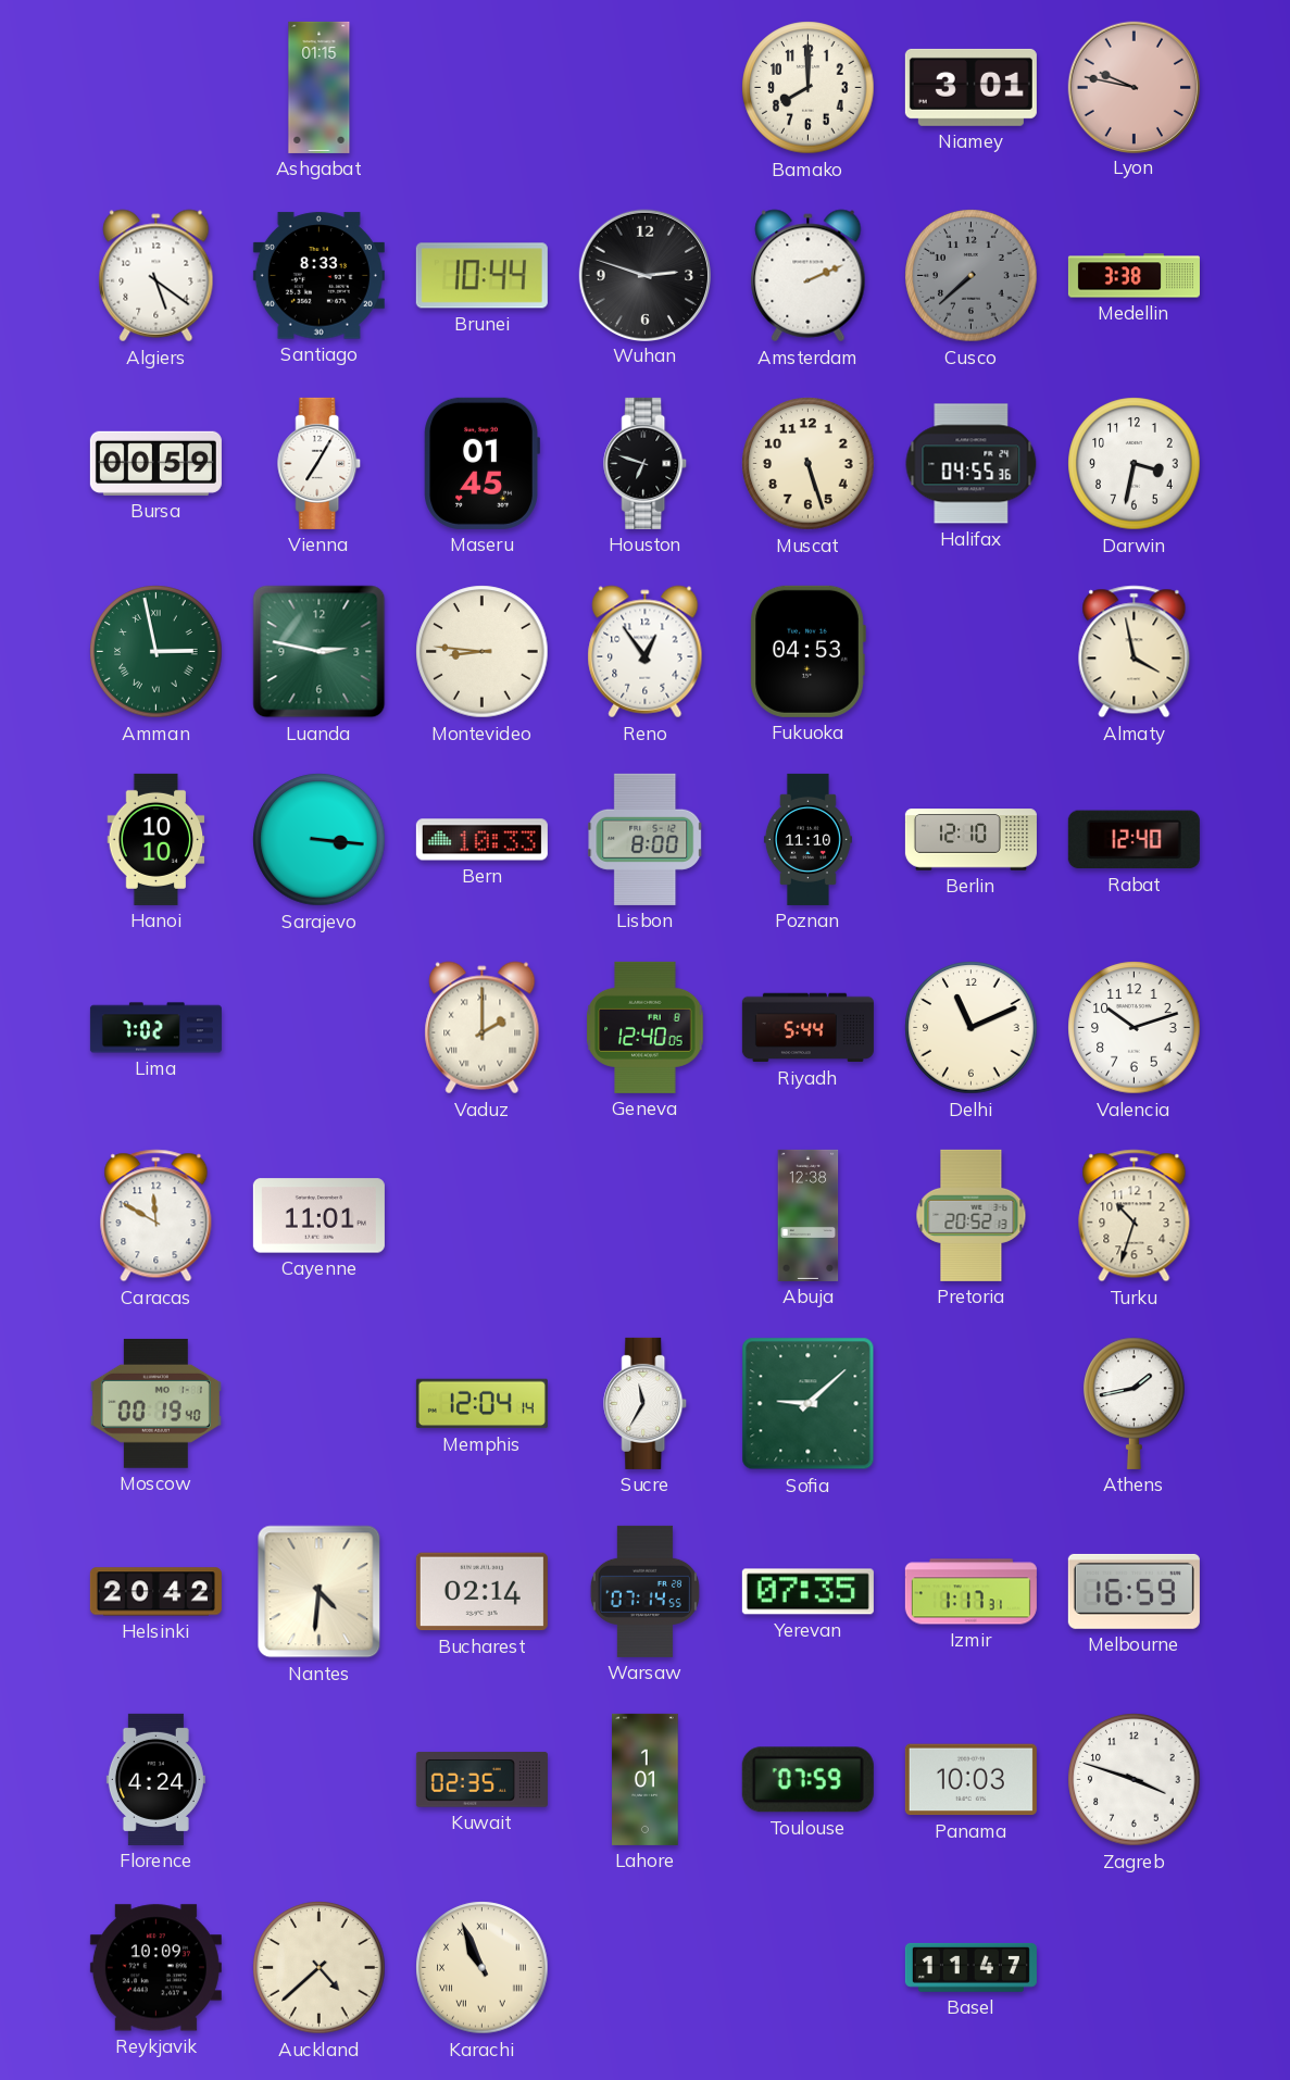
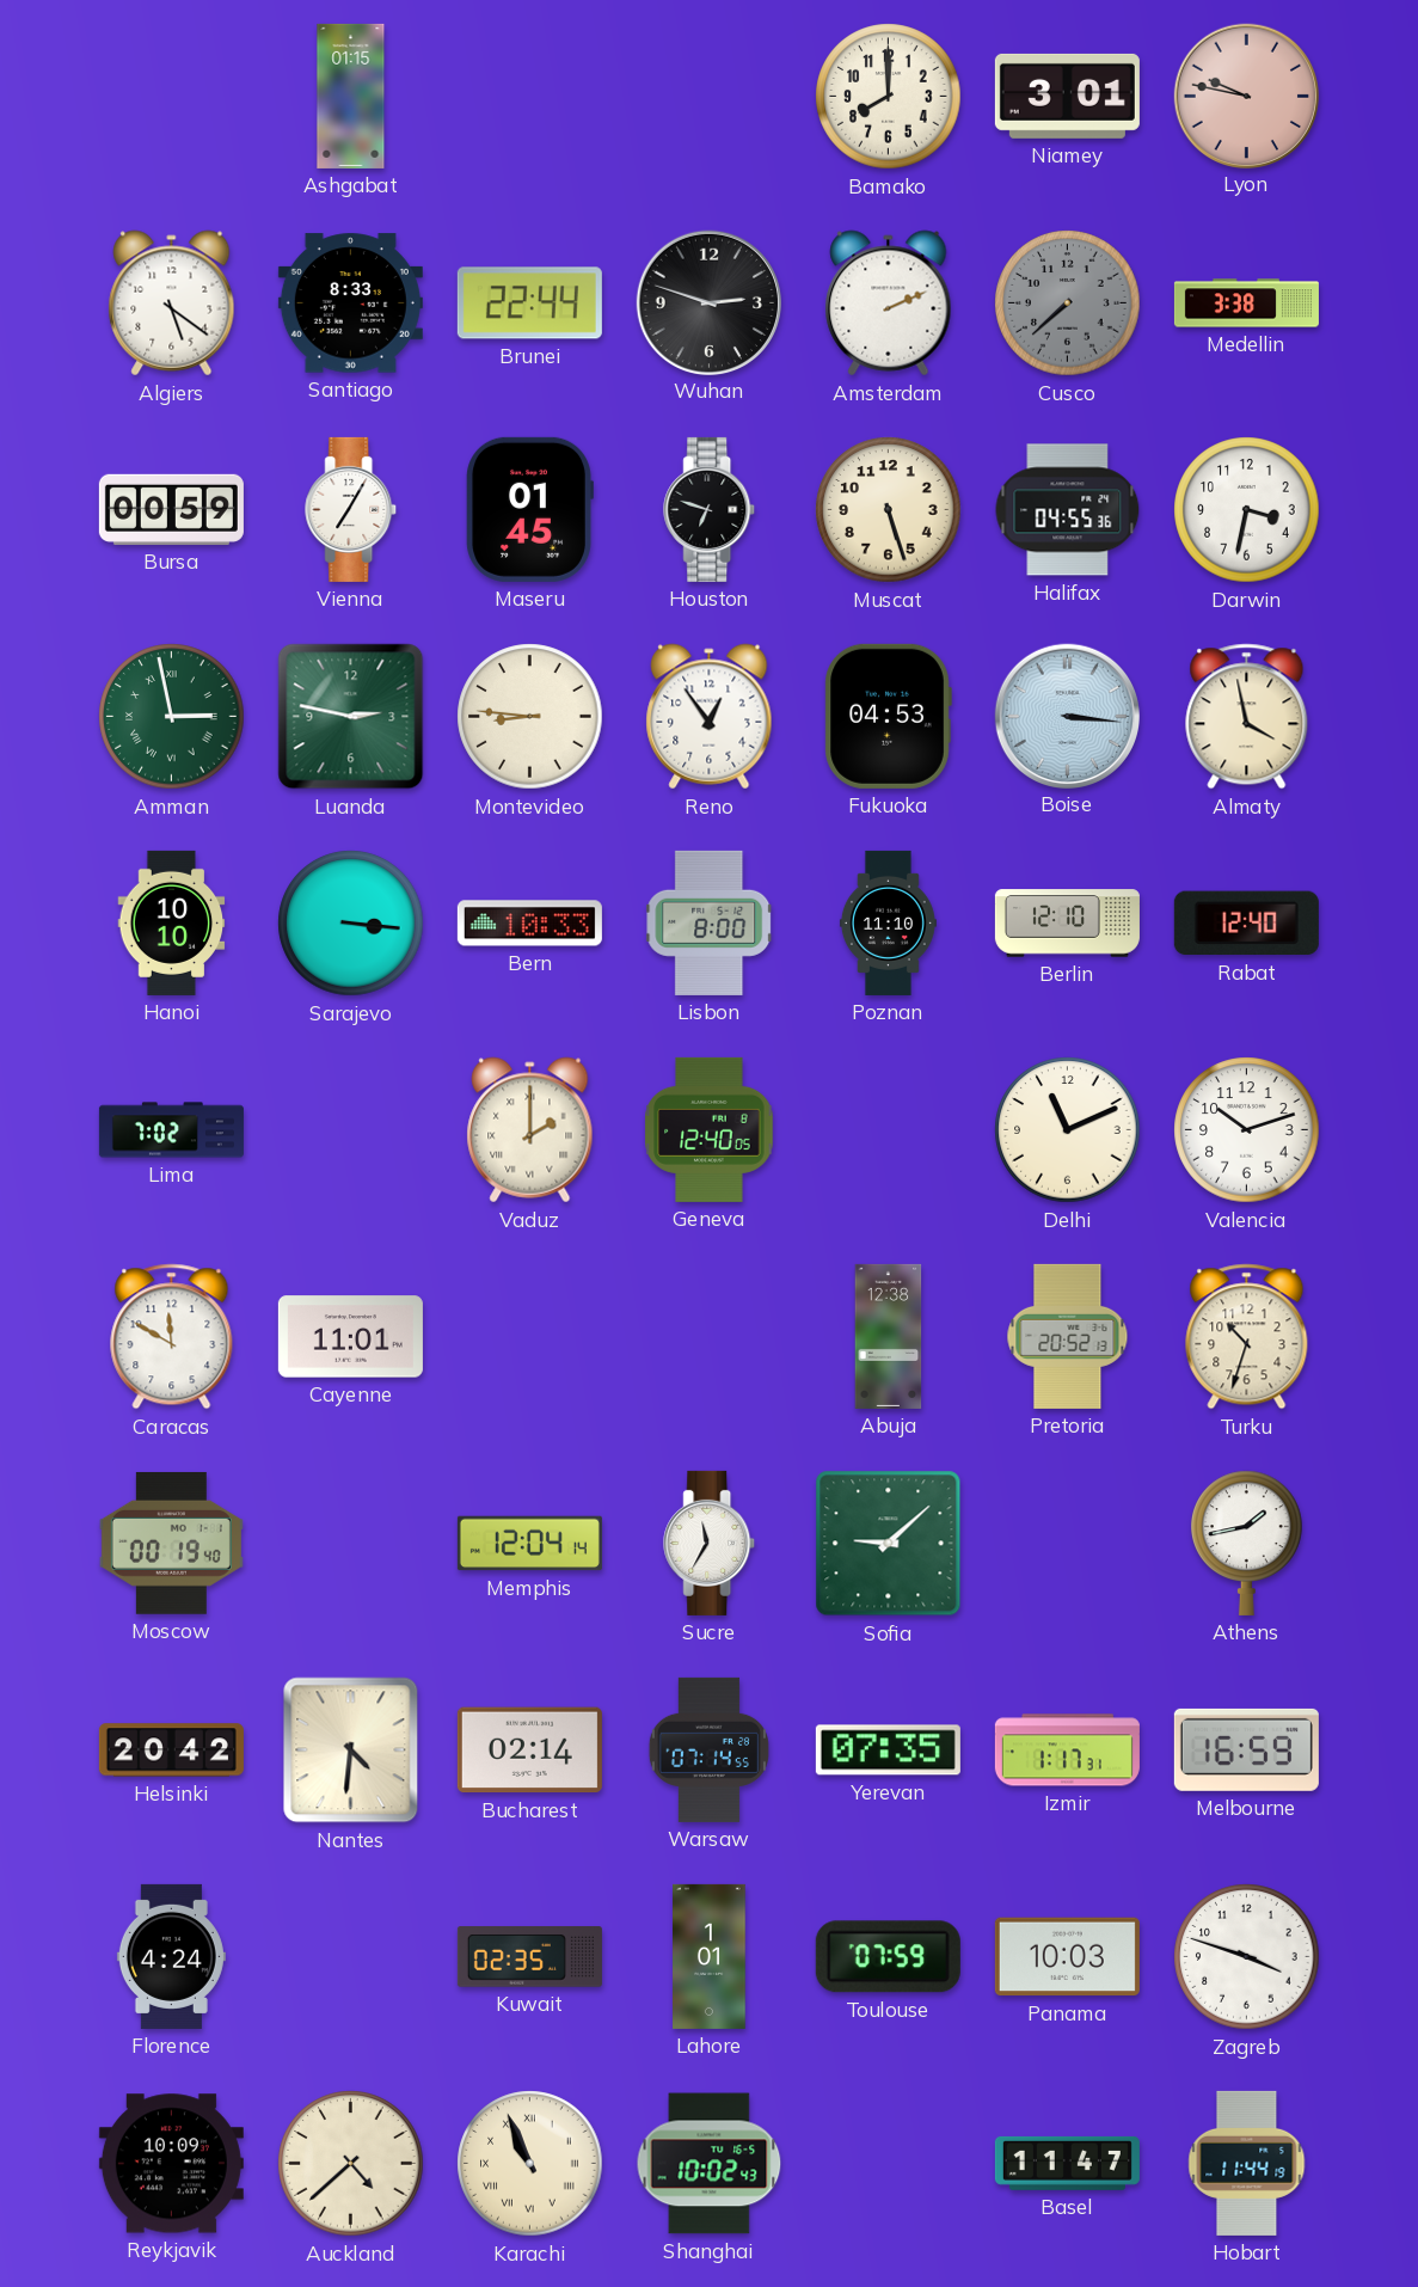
Brunei: 10:44 -> 22:44
Boise: none -> 3:16
Riyadh: 5:44 -> none
Shanghai: none -> 10:02
Hobart: none -> 11:44
